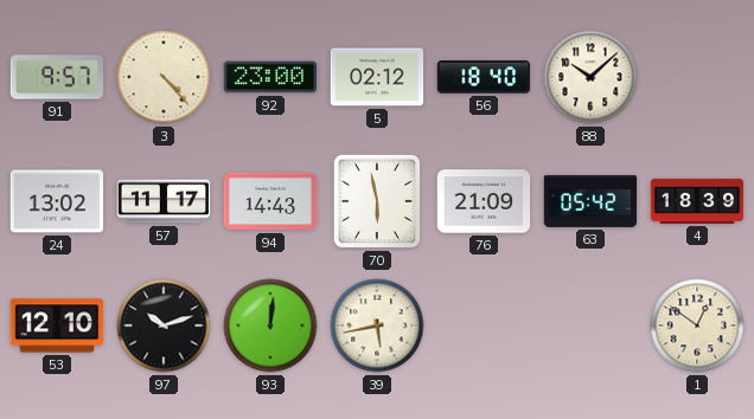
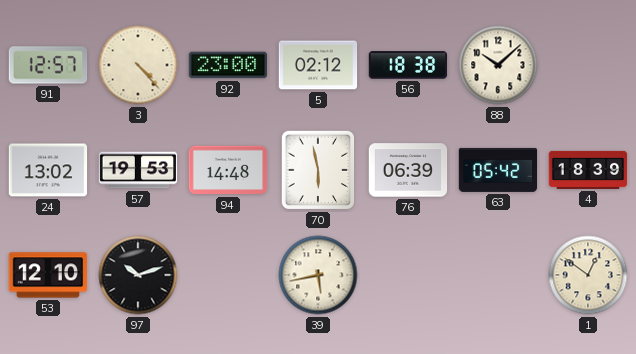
91: 9:57 -> 12:57
56: 18:40 -> 18:38
57: 11:17 -> 19:53
94: 14:43 -> 14:48
76: 21:09 -> 06:39
93: 12:01 -> none
